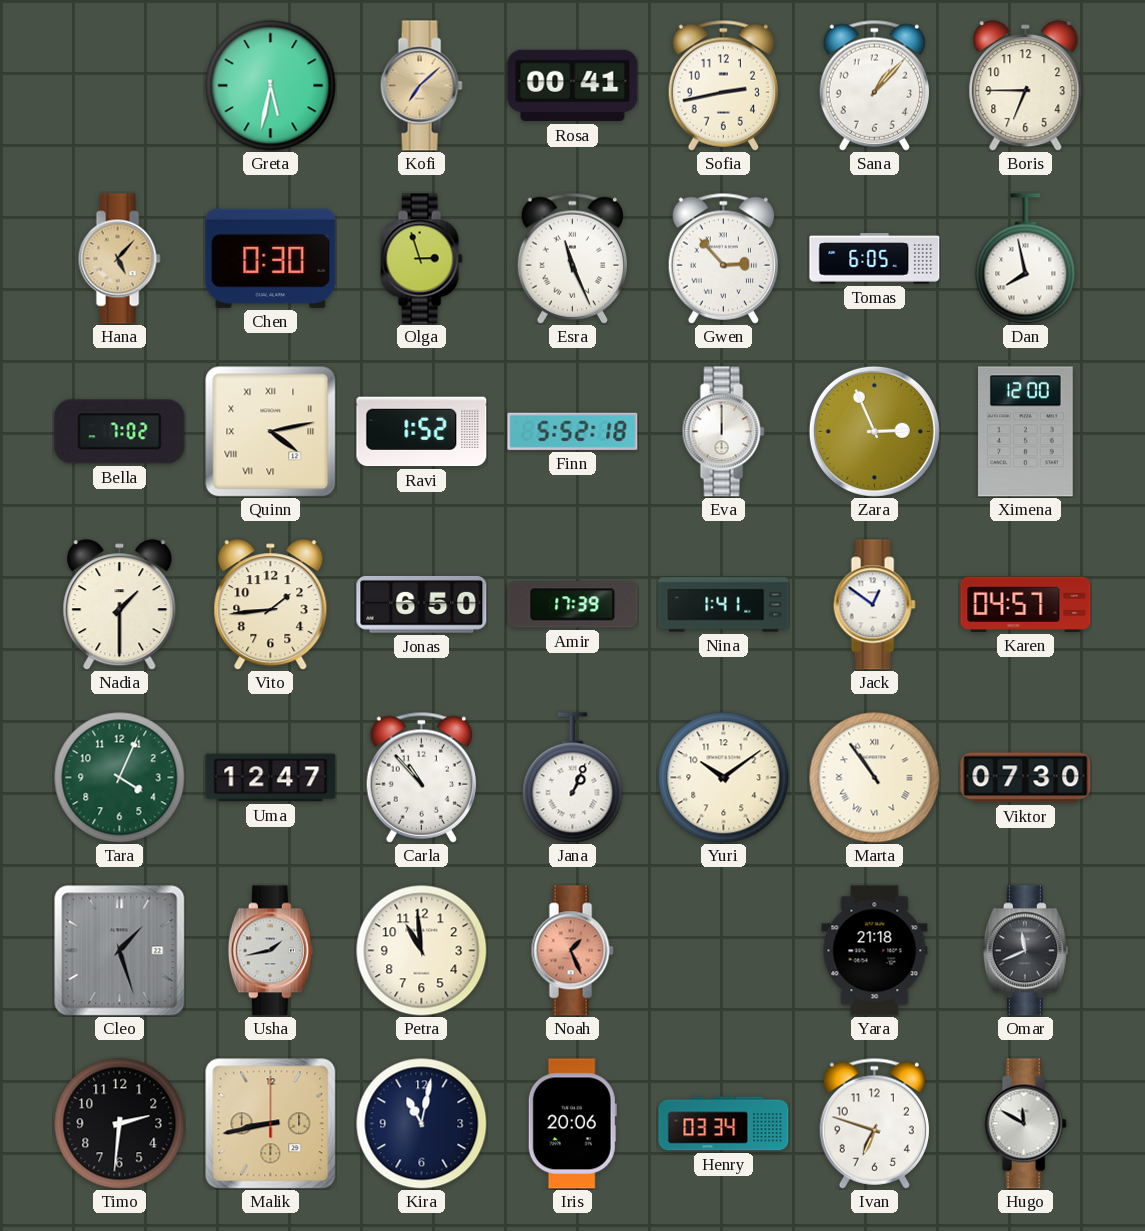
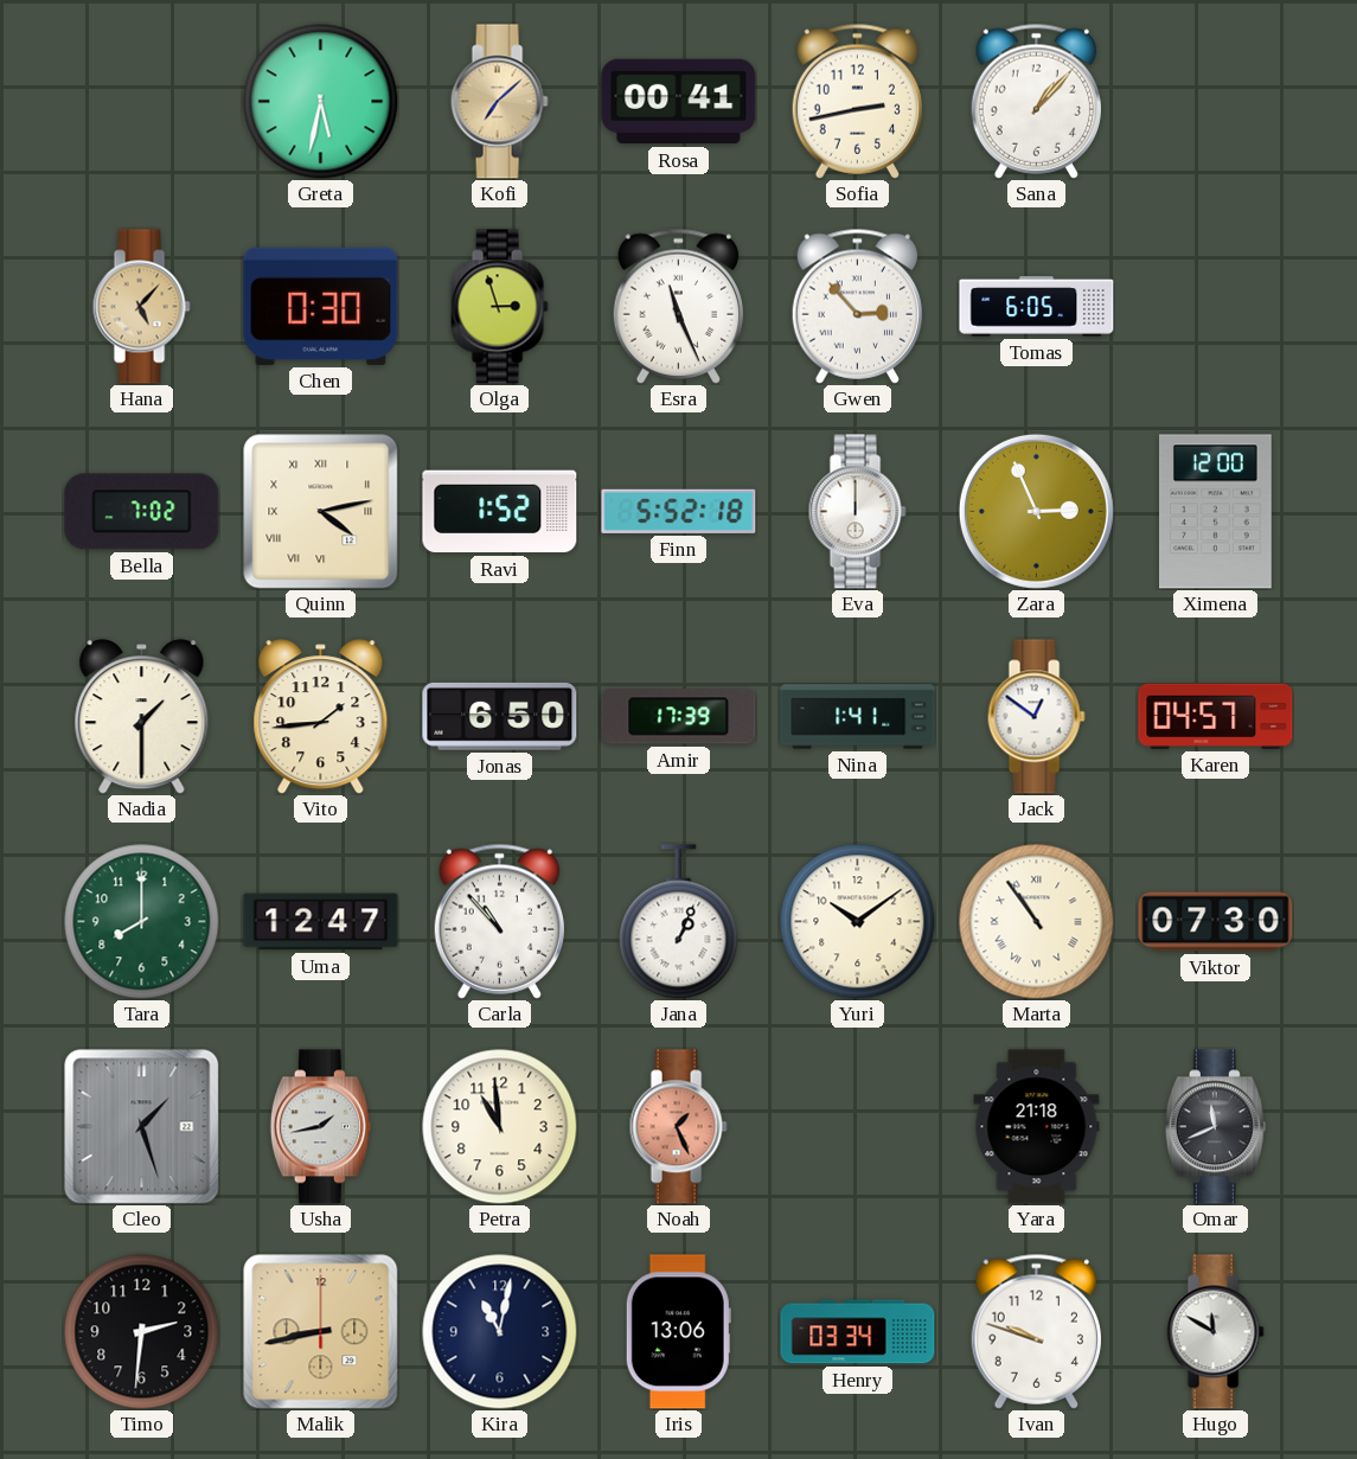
Boris: 6:45 -> none
Dan: 7:58 -> none
Tara: 4:04 -> 8:00
Iris: 20:06 -> 13:06
Ivan: 6:48 -> 9:48
